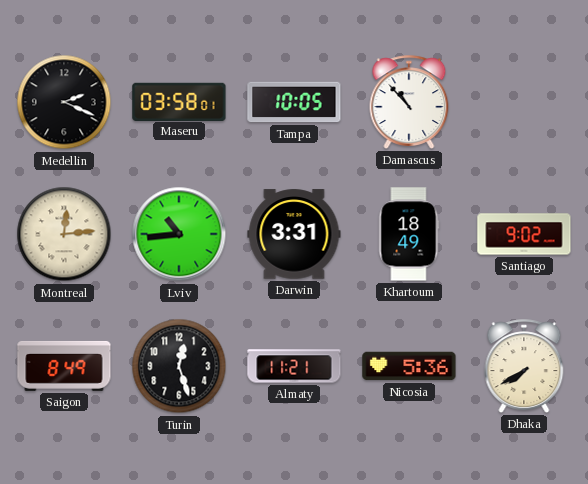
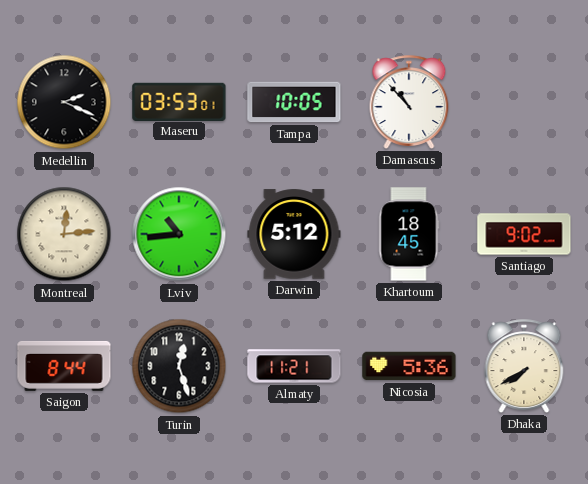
Maseru: 03:58 -> 03:53
Darwin: 3:31 -> 5:12
Khartoum: 18:49 -> 18:45
Saigon: 8:49 -> 8:44
